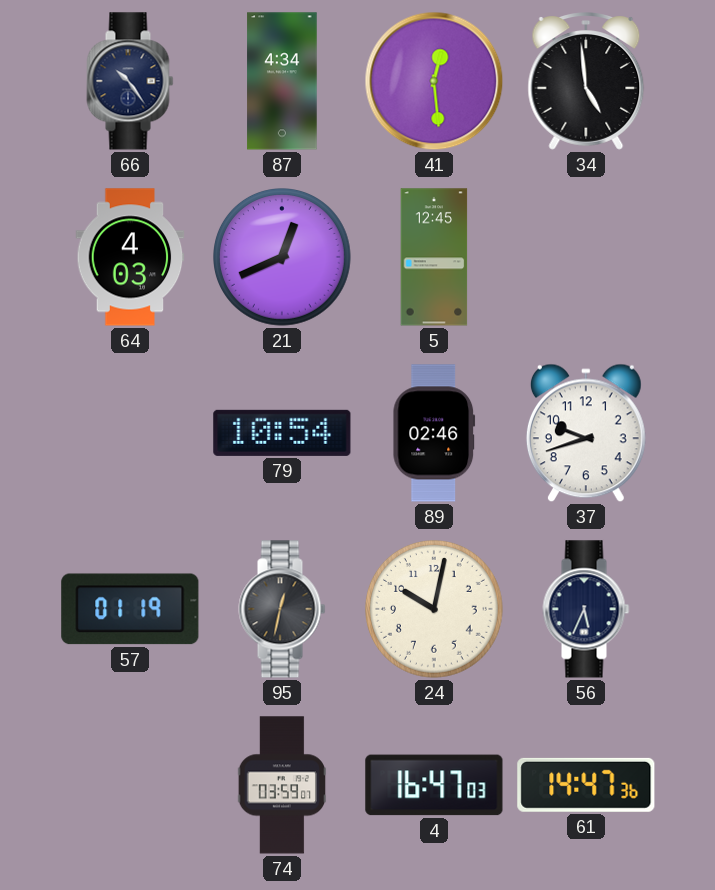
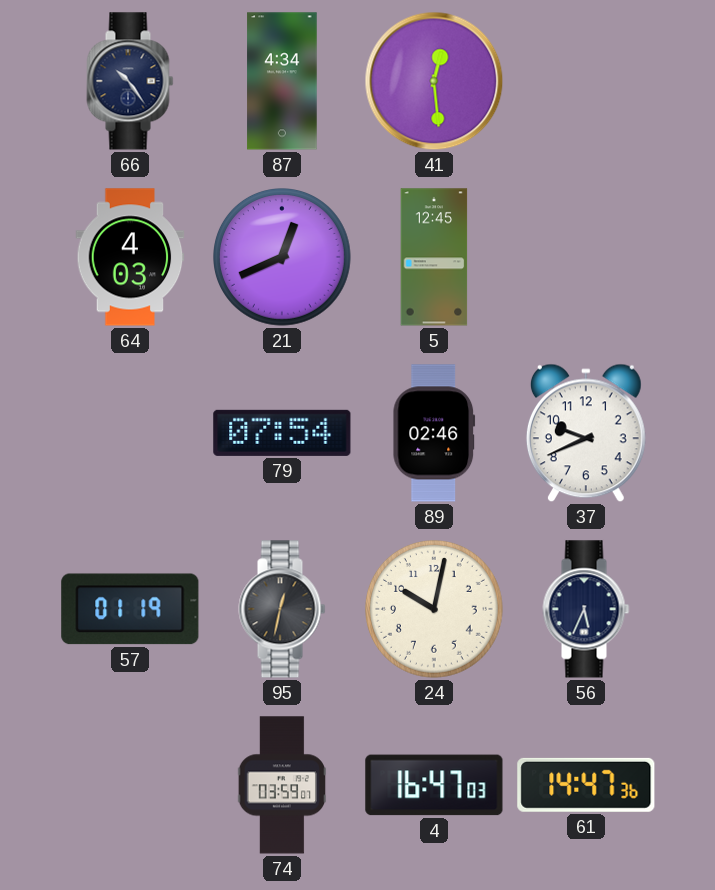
34: 4:59 -> none
79: 10:54 -> 07:54
37: 9:42 -> 9:41
